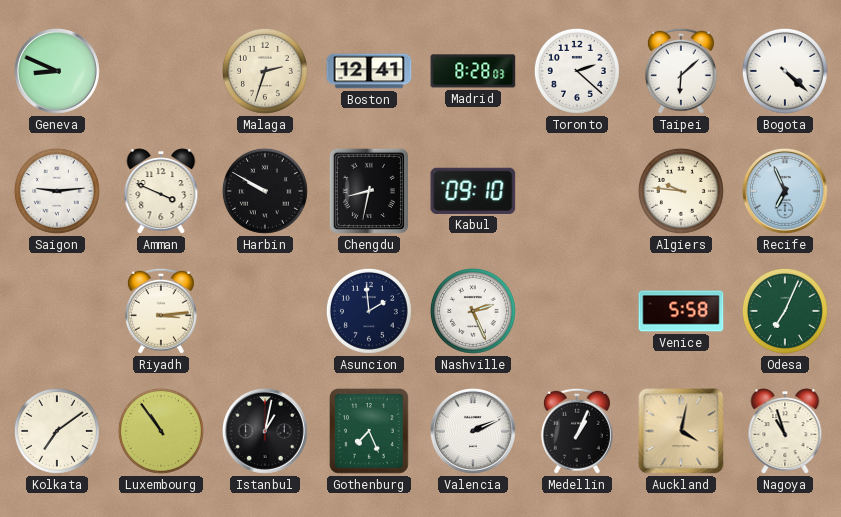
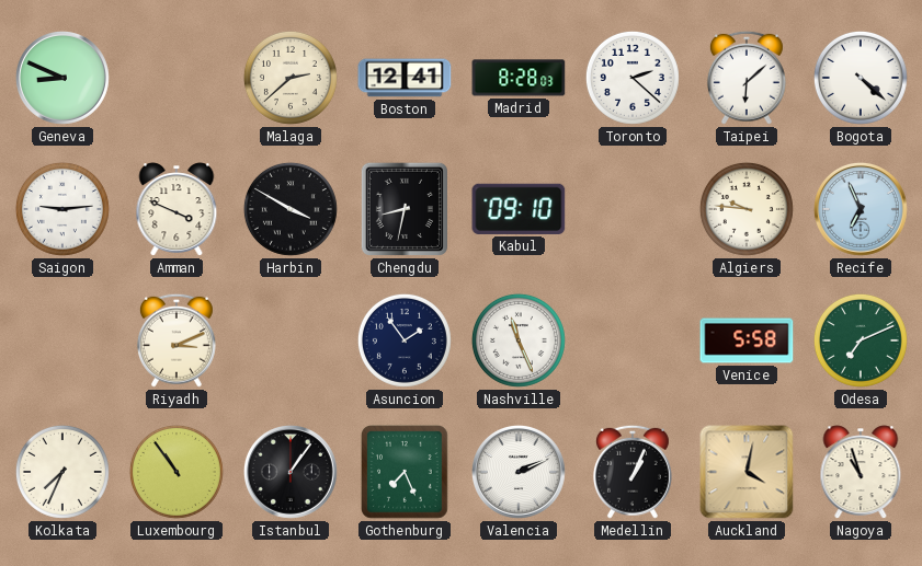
Malaga: 2:33 -> 2:38
Harbin: 9:50 -> 3:50
Riyadh: 3:14 -> 3:11
Asuncion: 1:59 -> 1:54
Nashville: 2:26 -> 11:26
Odesa: 7:04 -> 7:11
Kolkata: 7:09 -> 7:34
Istanbul: 1:02 -> 1:06
